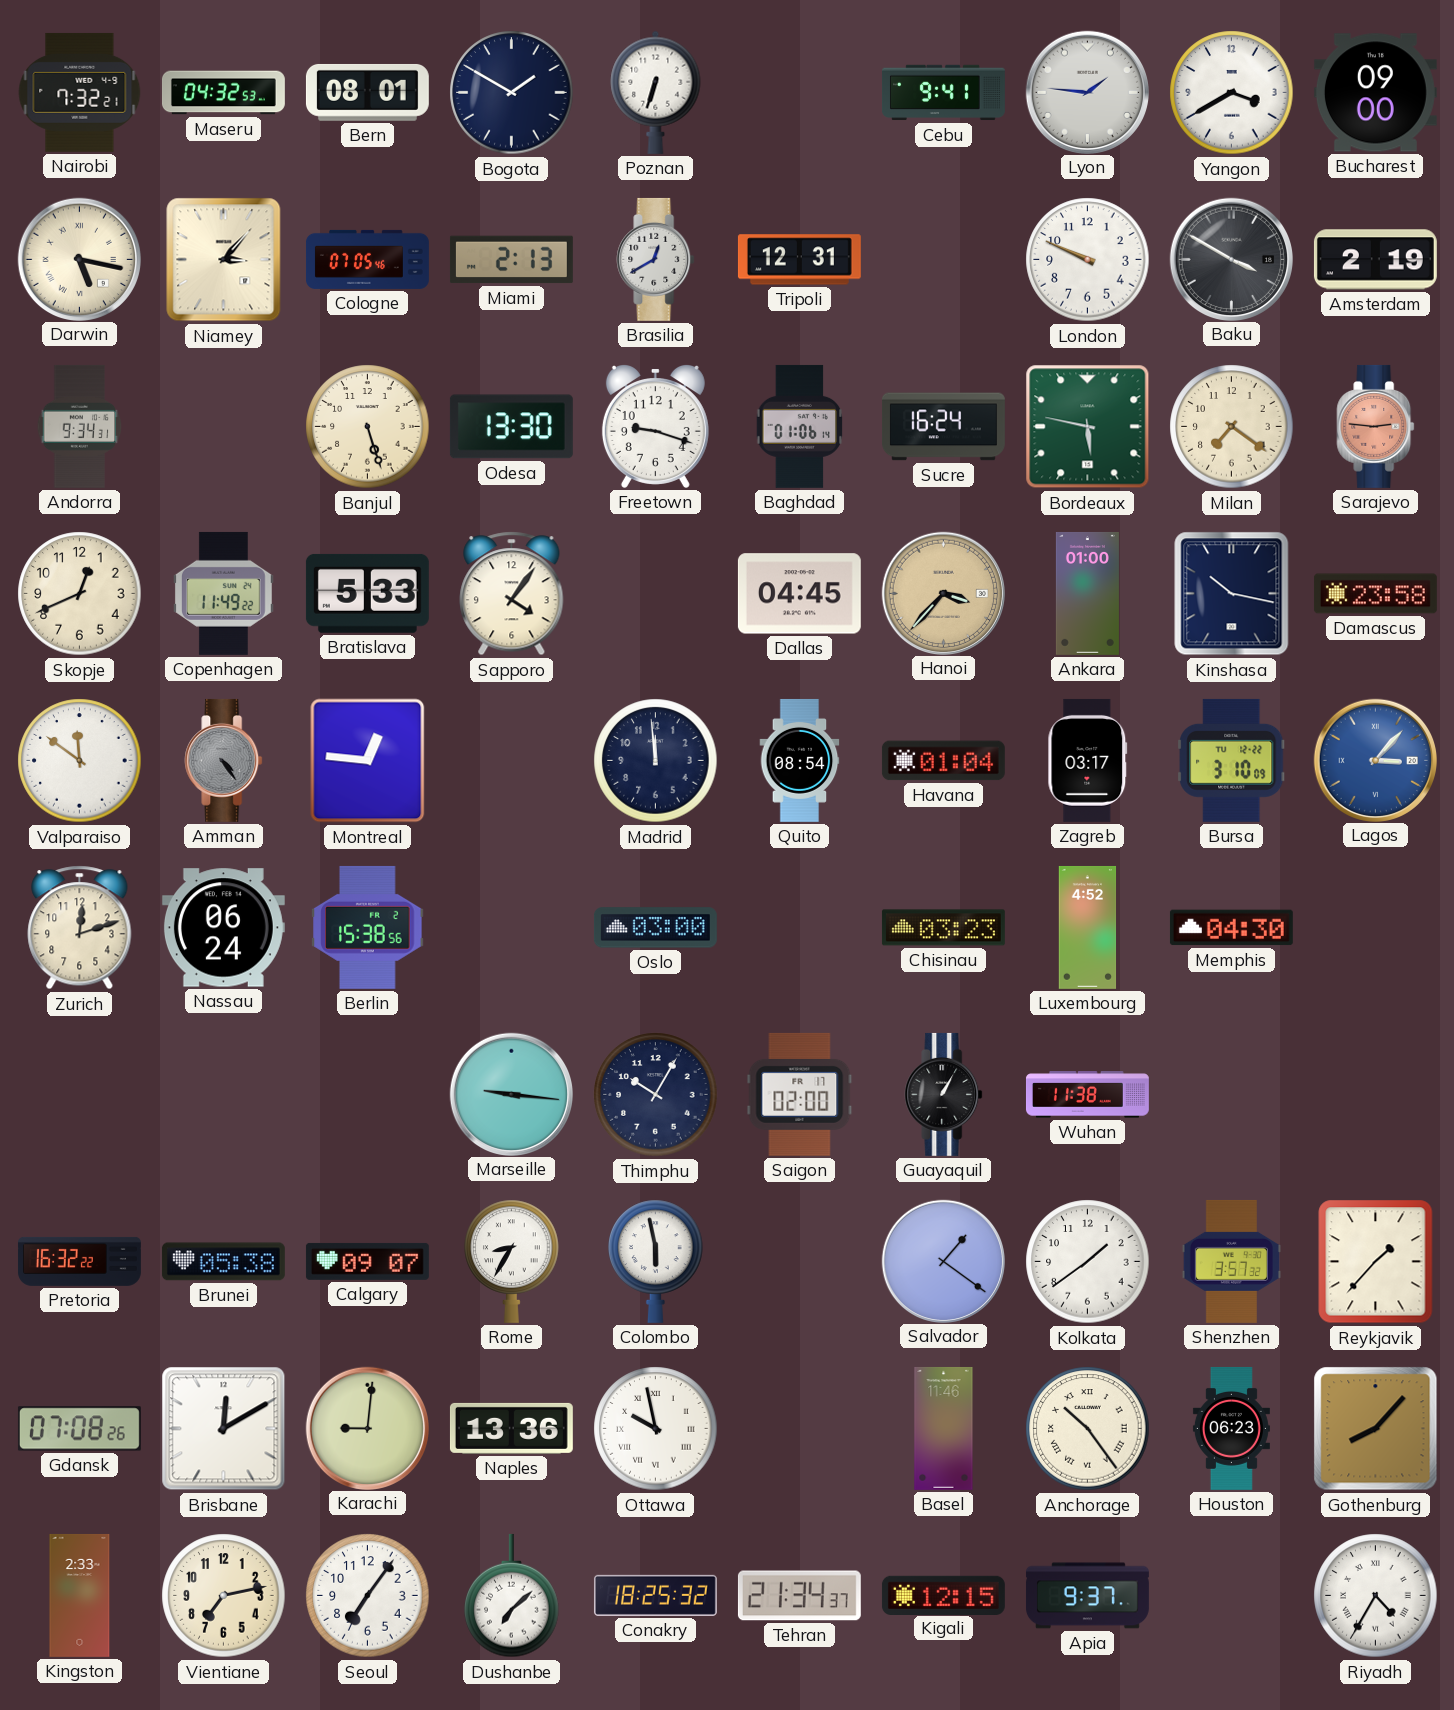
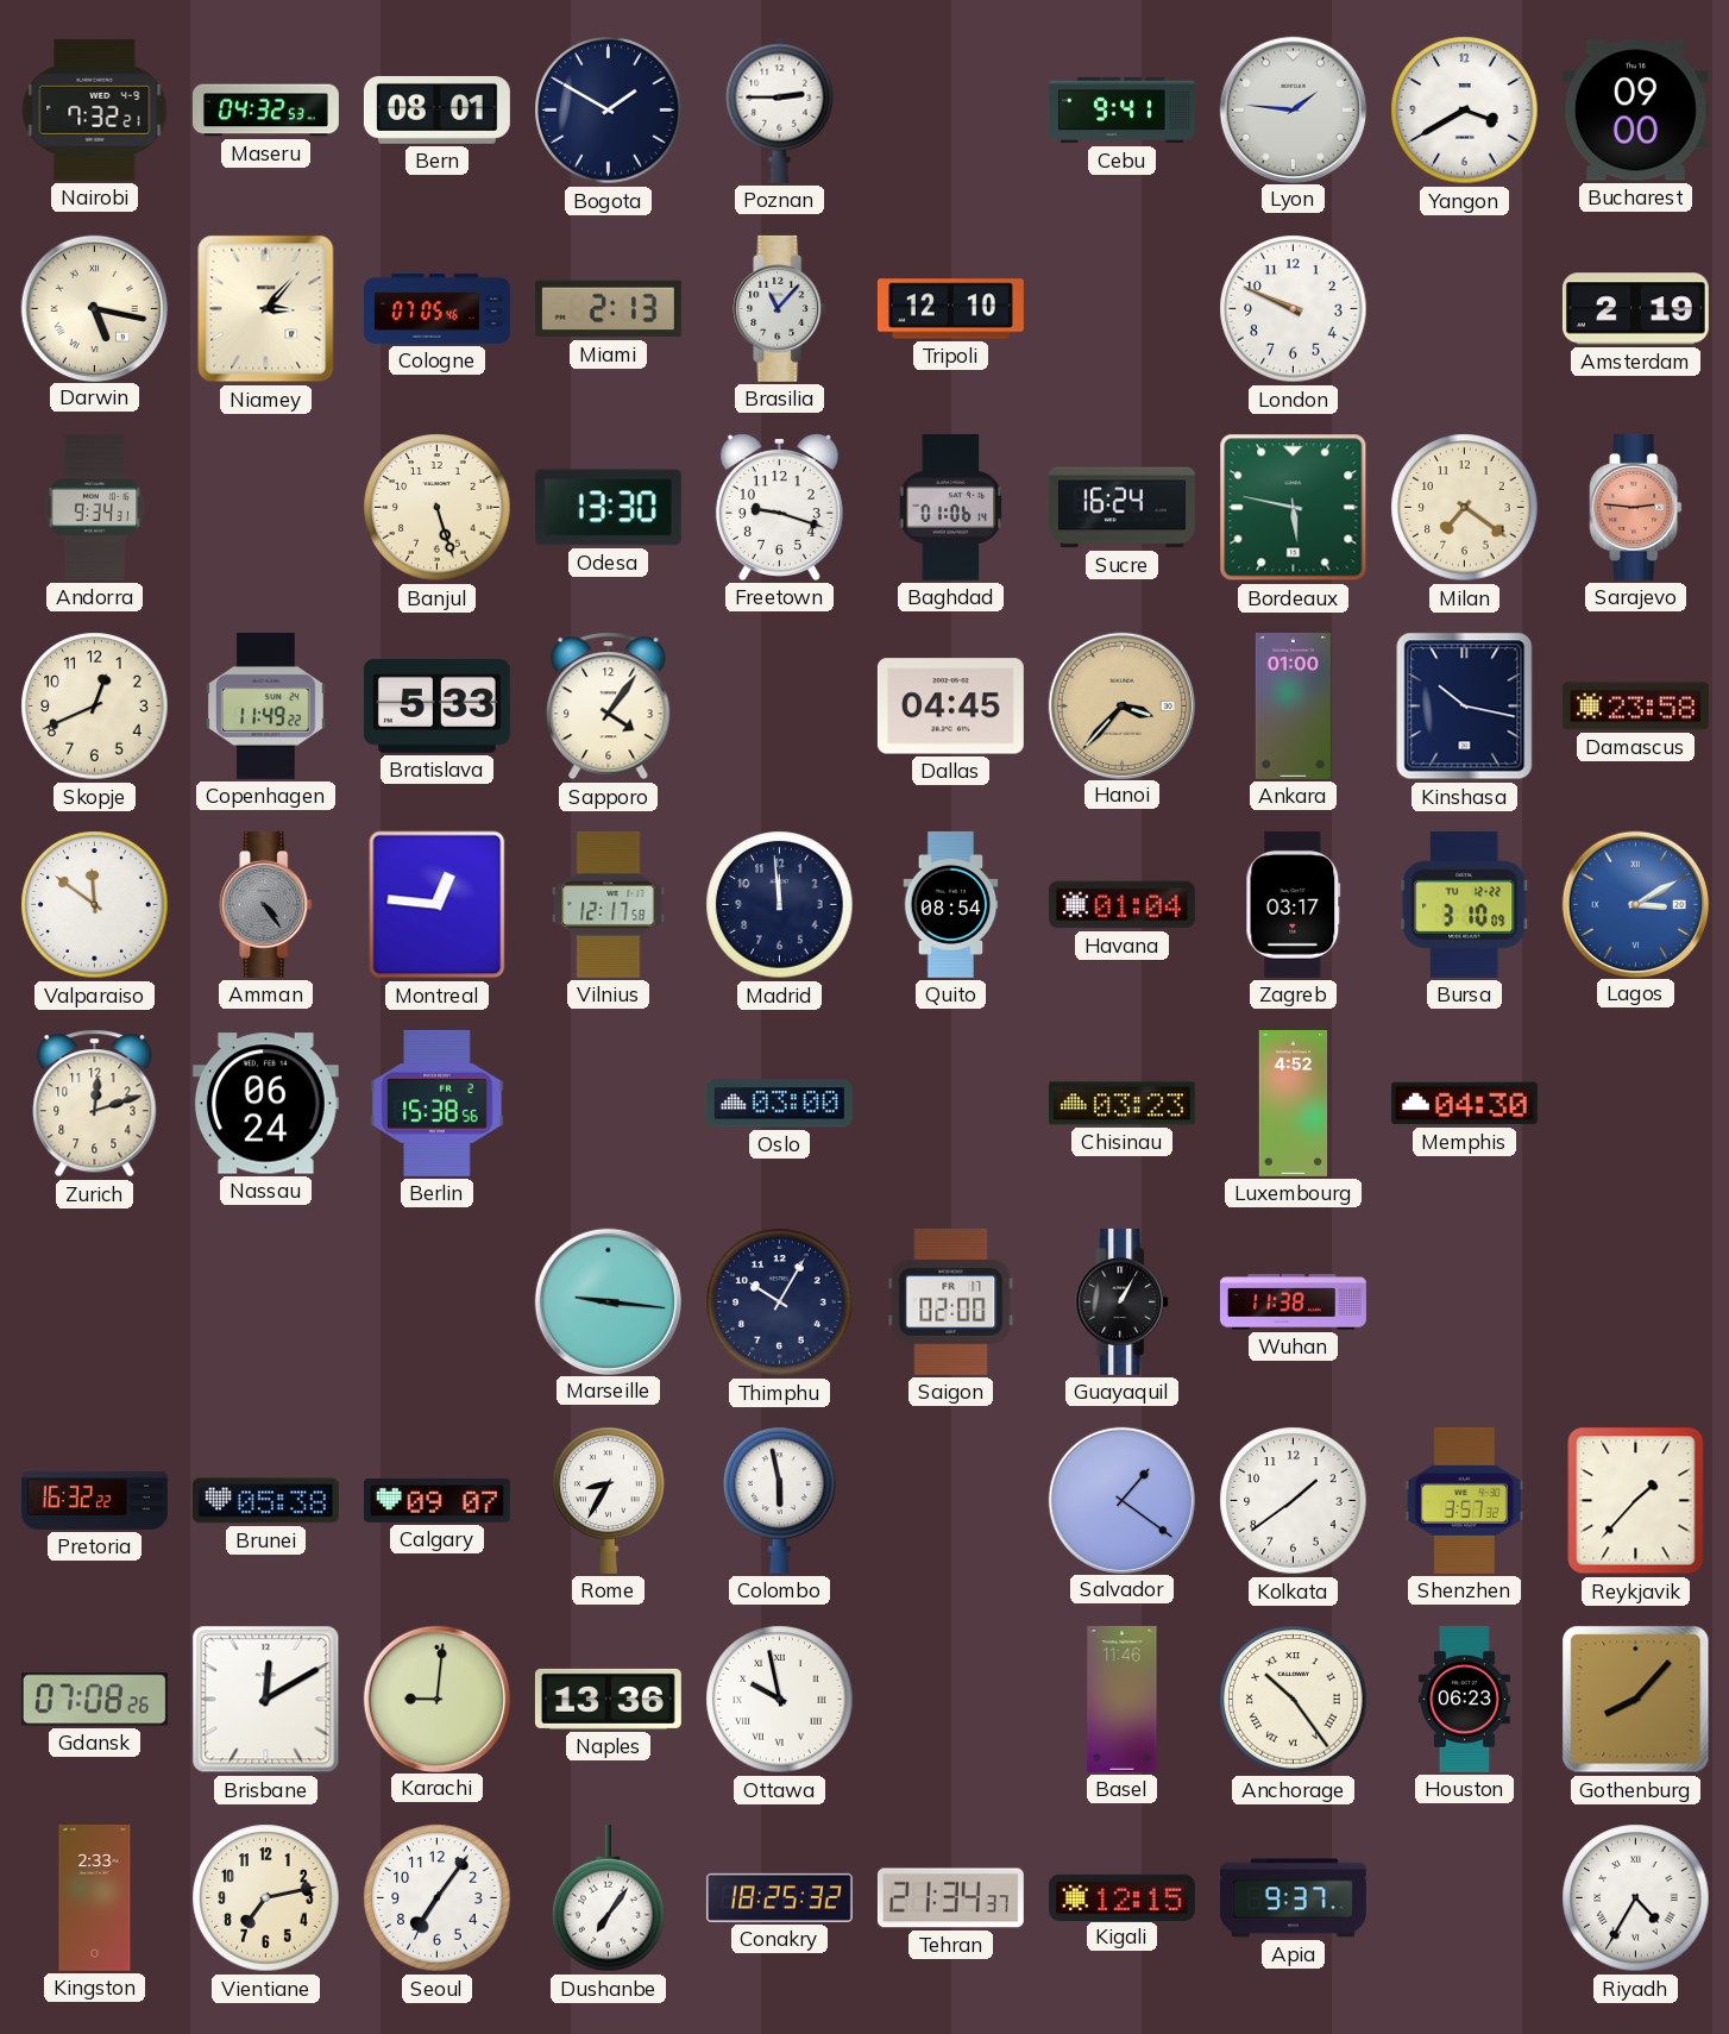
Poznan: 6:33 -> 2:45
Brasilia: 12:40 -> 11:07
Tripoli: 12:31 -> 12:10
Baku: 3:50 -> none
Vilnius: none -> 12:17
Lagos: 3:07 -> 3:10
Dushanbe: 7:08 -> 7:06
